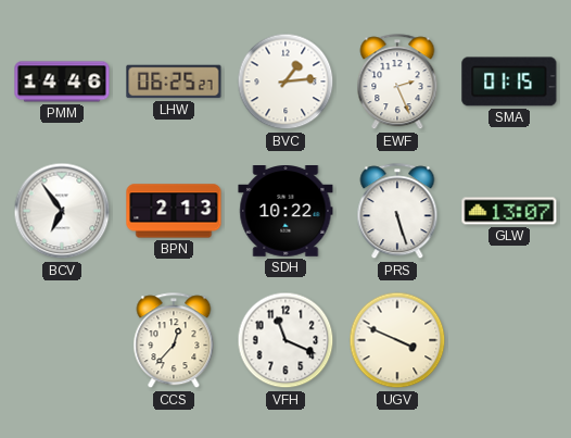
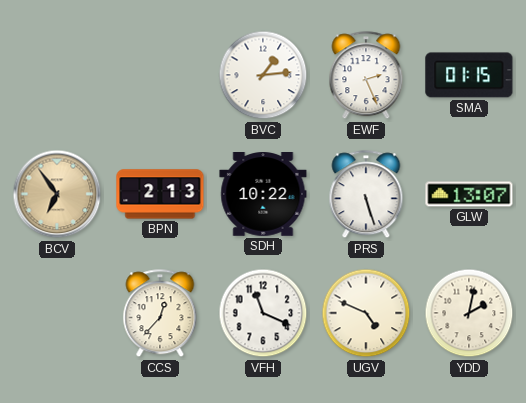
PMM: 14:46 -> none
LHW: 06:25 -> none
BCV dial: white -> champagne
UGV: 3:49 -> 4:49
YDD: none -> 2:02
